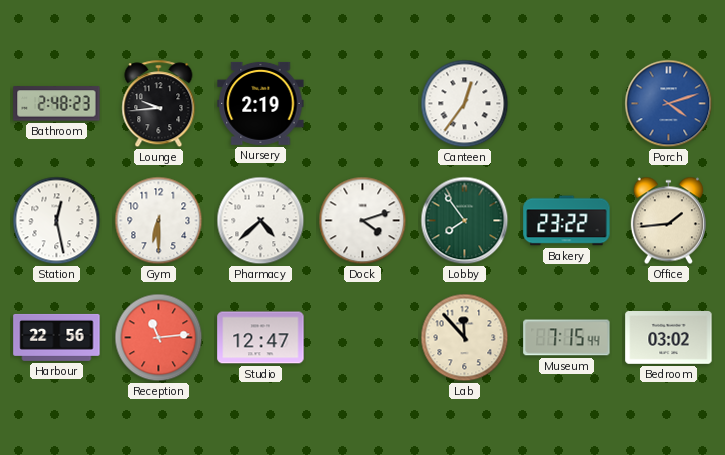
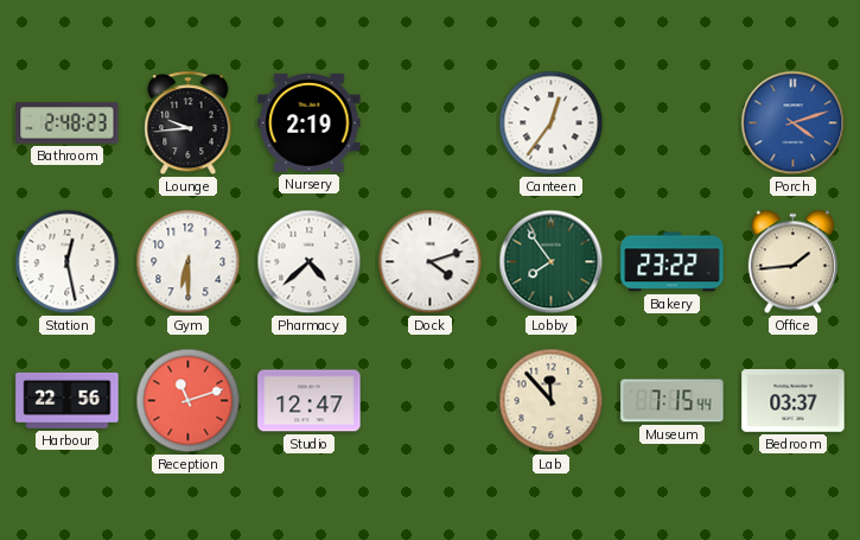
Reception: 11:14 -> 11:12
Bedroom: 03:02 -> 03:37
